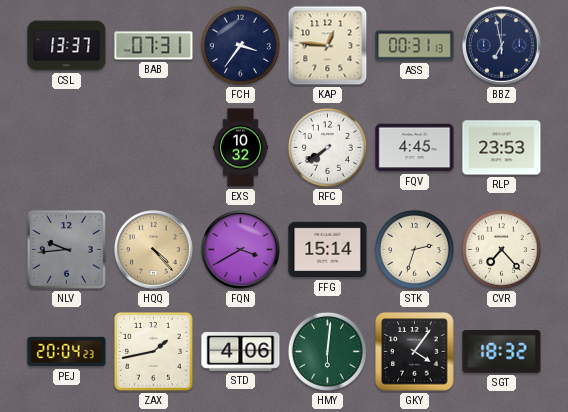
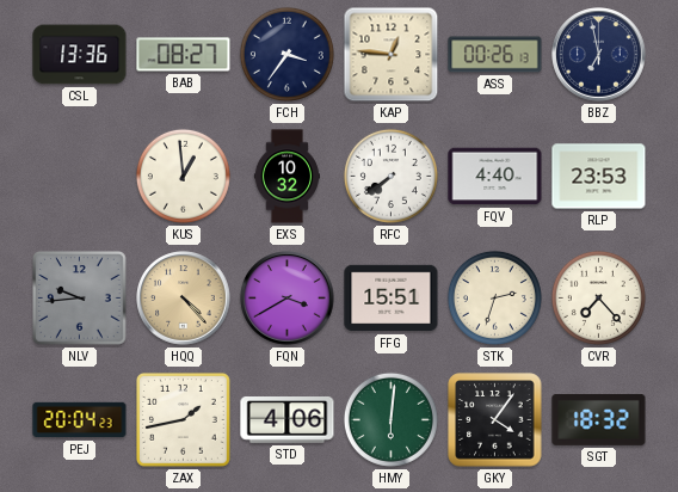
CSL: 13:37 -> 13:36
BAB: 07:31 -> 08:27
ASS: 00:31 -> 00:26
KUS: none -> 12:59
FQV: 4:45 -> 4:40
FFG: 15:14 -> 15:51
